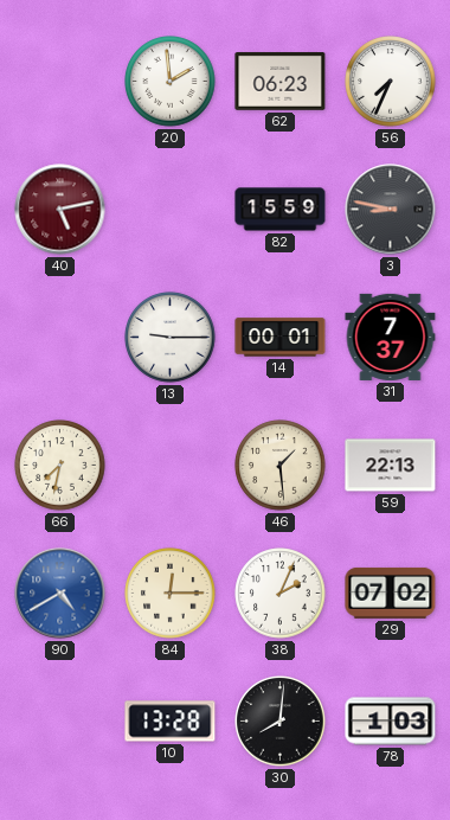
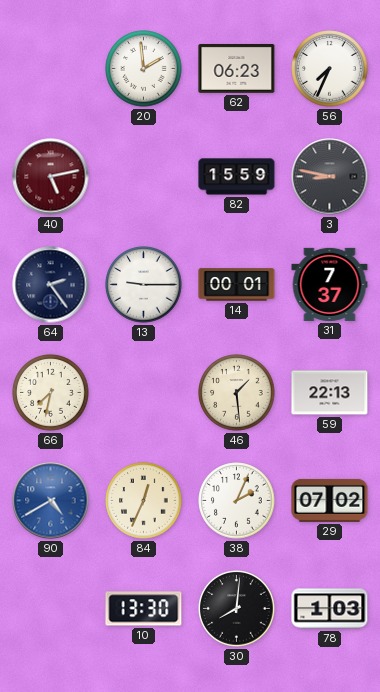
64: none -> 2:24
84: 12:15 -> 12:34
10: 13:28 -> 13:30
